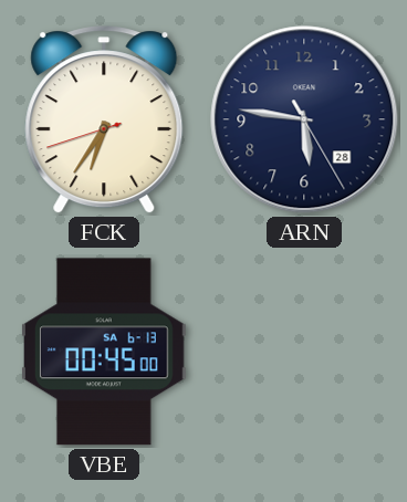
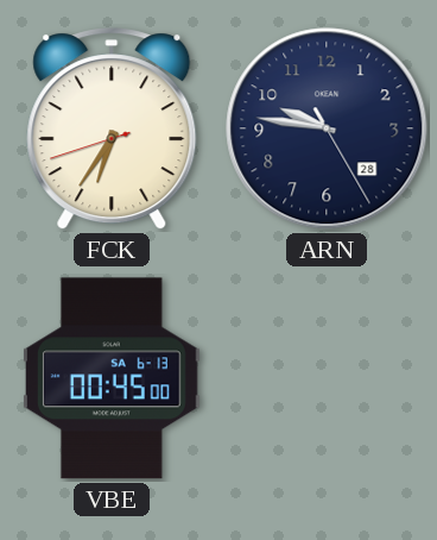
ARN: 5:46 -> 9:46
